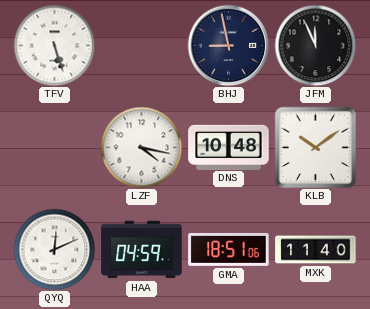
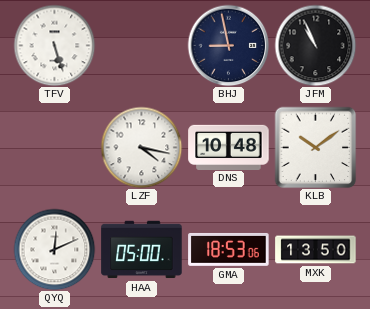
JFM: 11:56 -> 10:56
HAA: 04:59 -> 05:00
GMA: 18:51 -> 18:53
MXK: 11:40 -> 13:50
